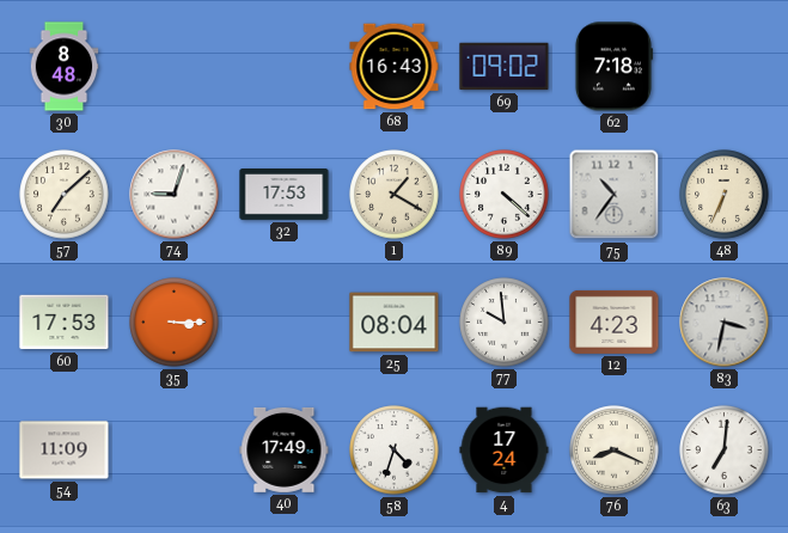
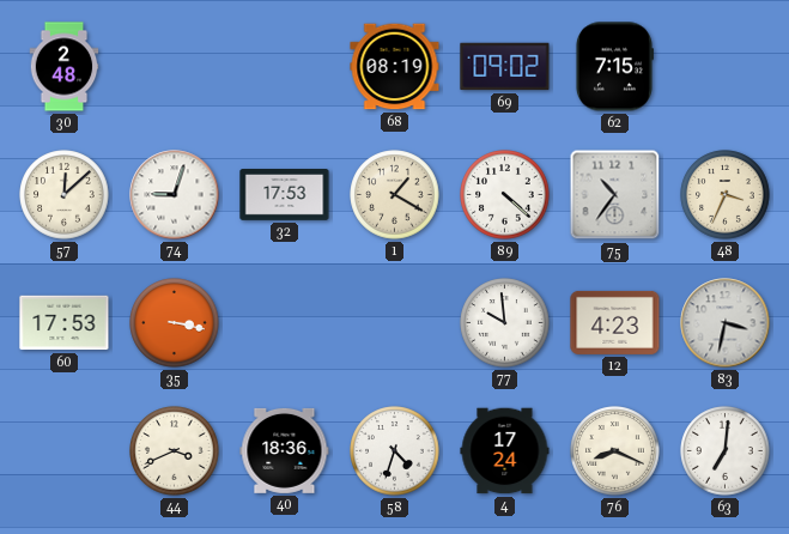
30: 8:48 -> 2:48
68: 16:43 -> 08:19
62: 7:18 -> 7:15
57: 7:08 -> 12:08
48: 6:34 -> 3:34
35: 3:15 -> 3:17
25: 08:04 -> none
54: 11:09 -> none
44: none -> 3:41
40: 17:49 -> 18:36
